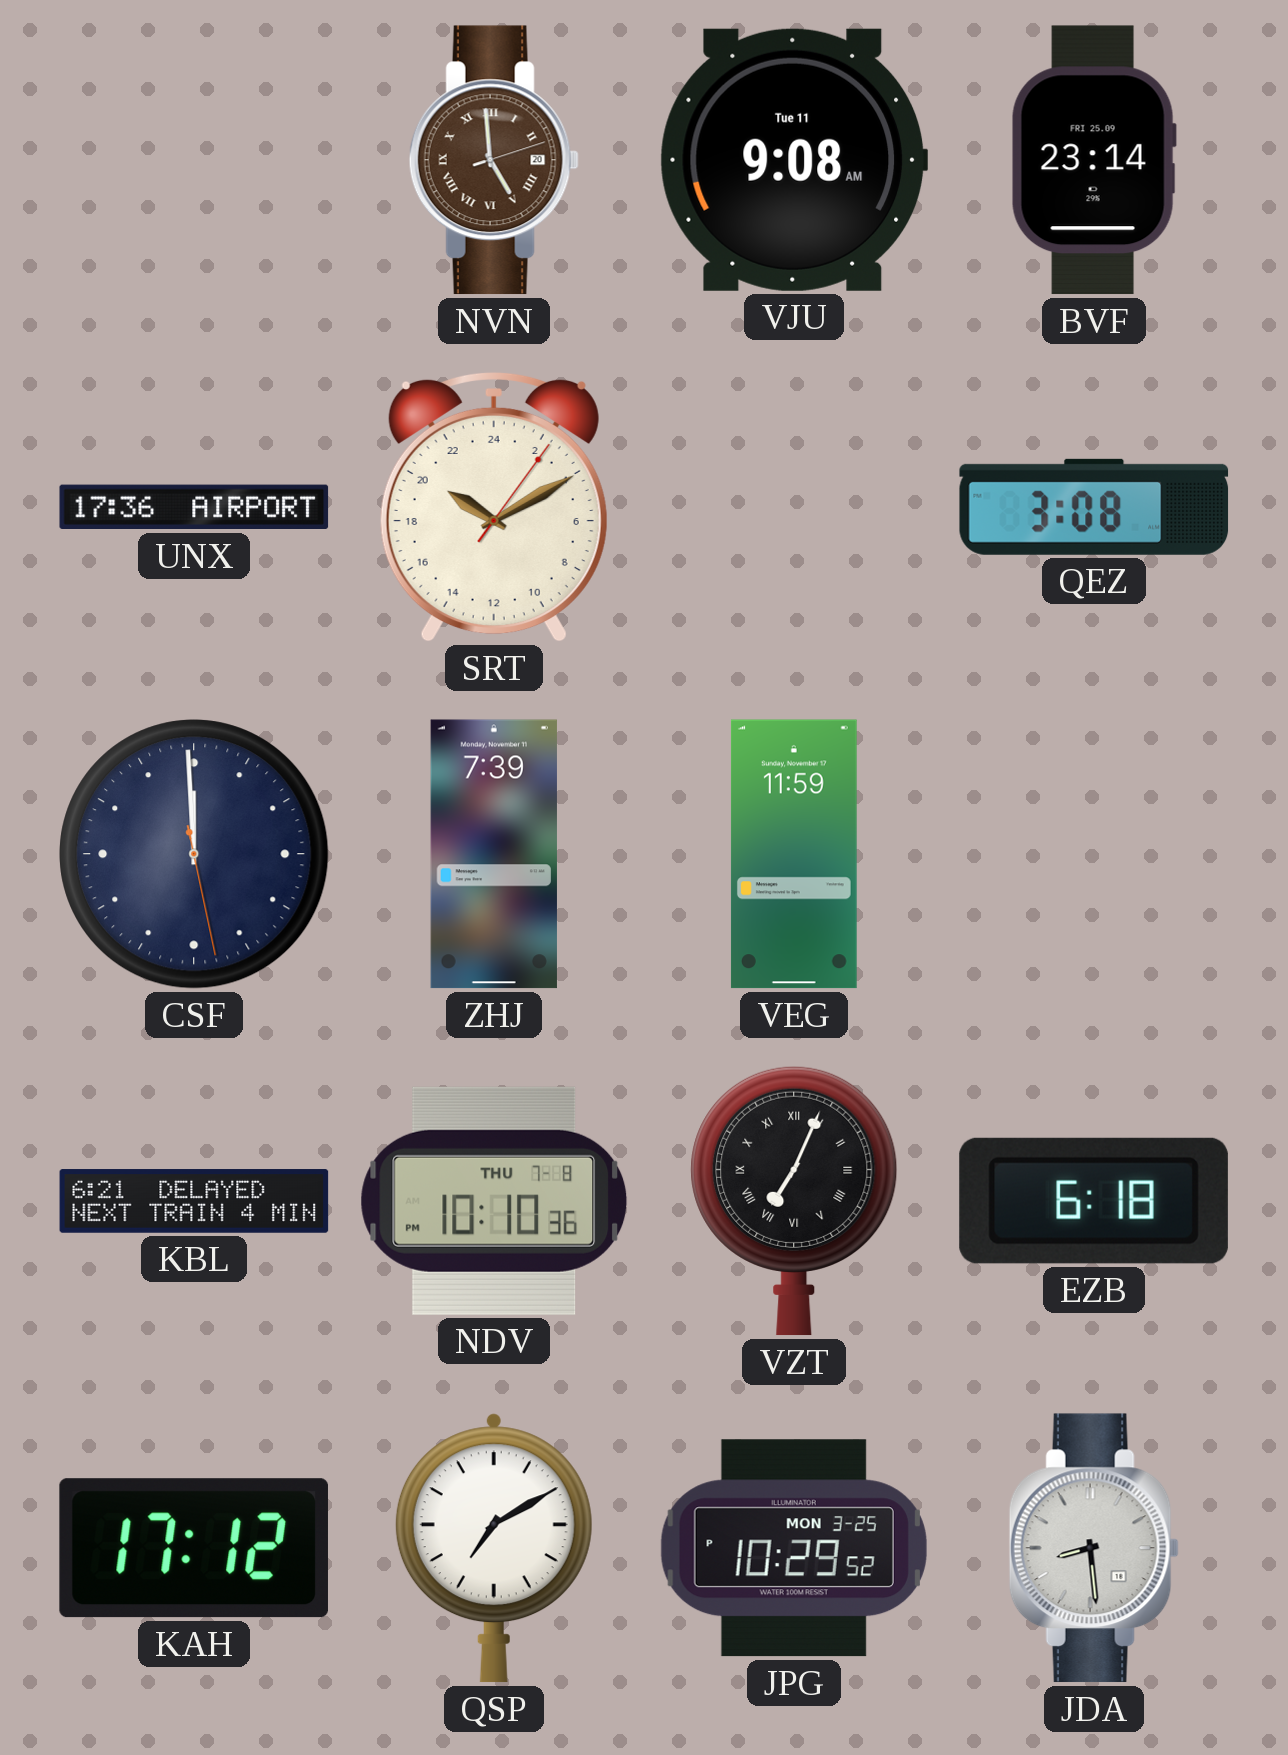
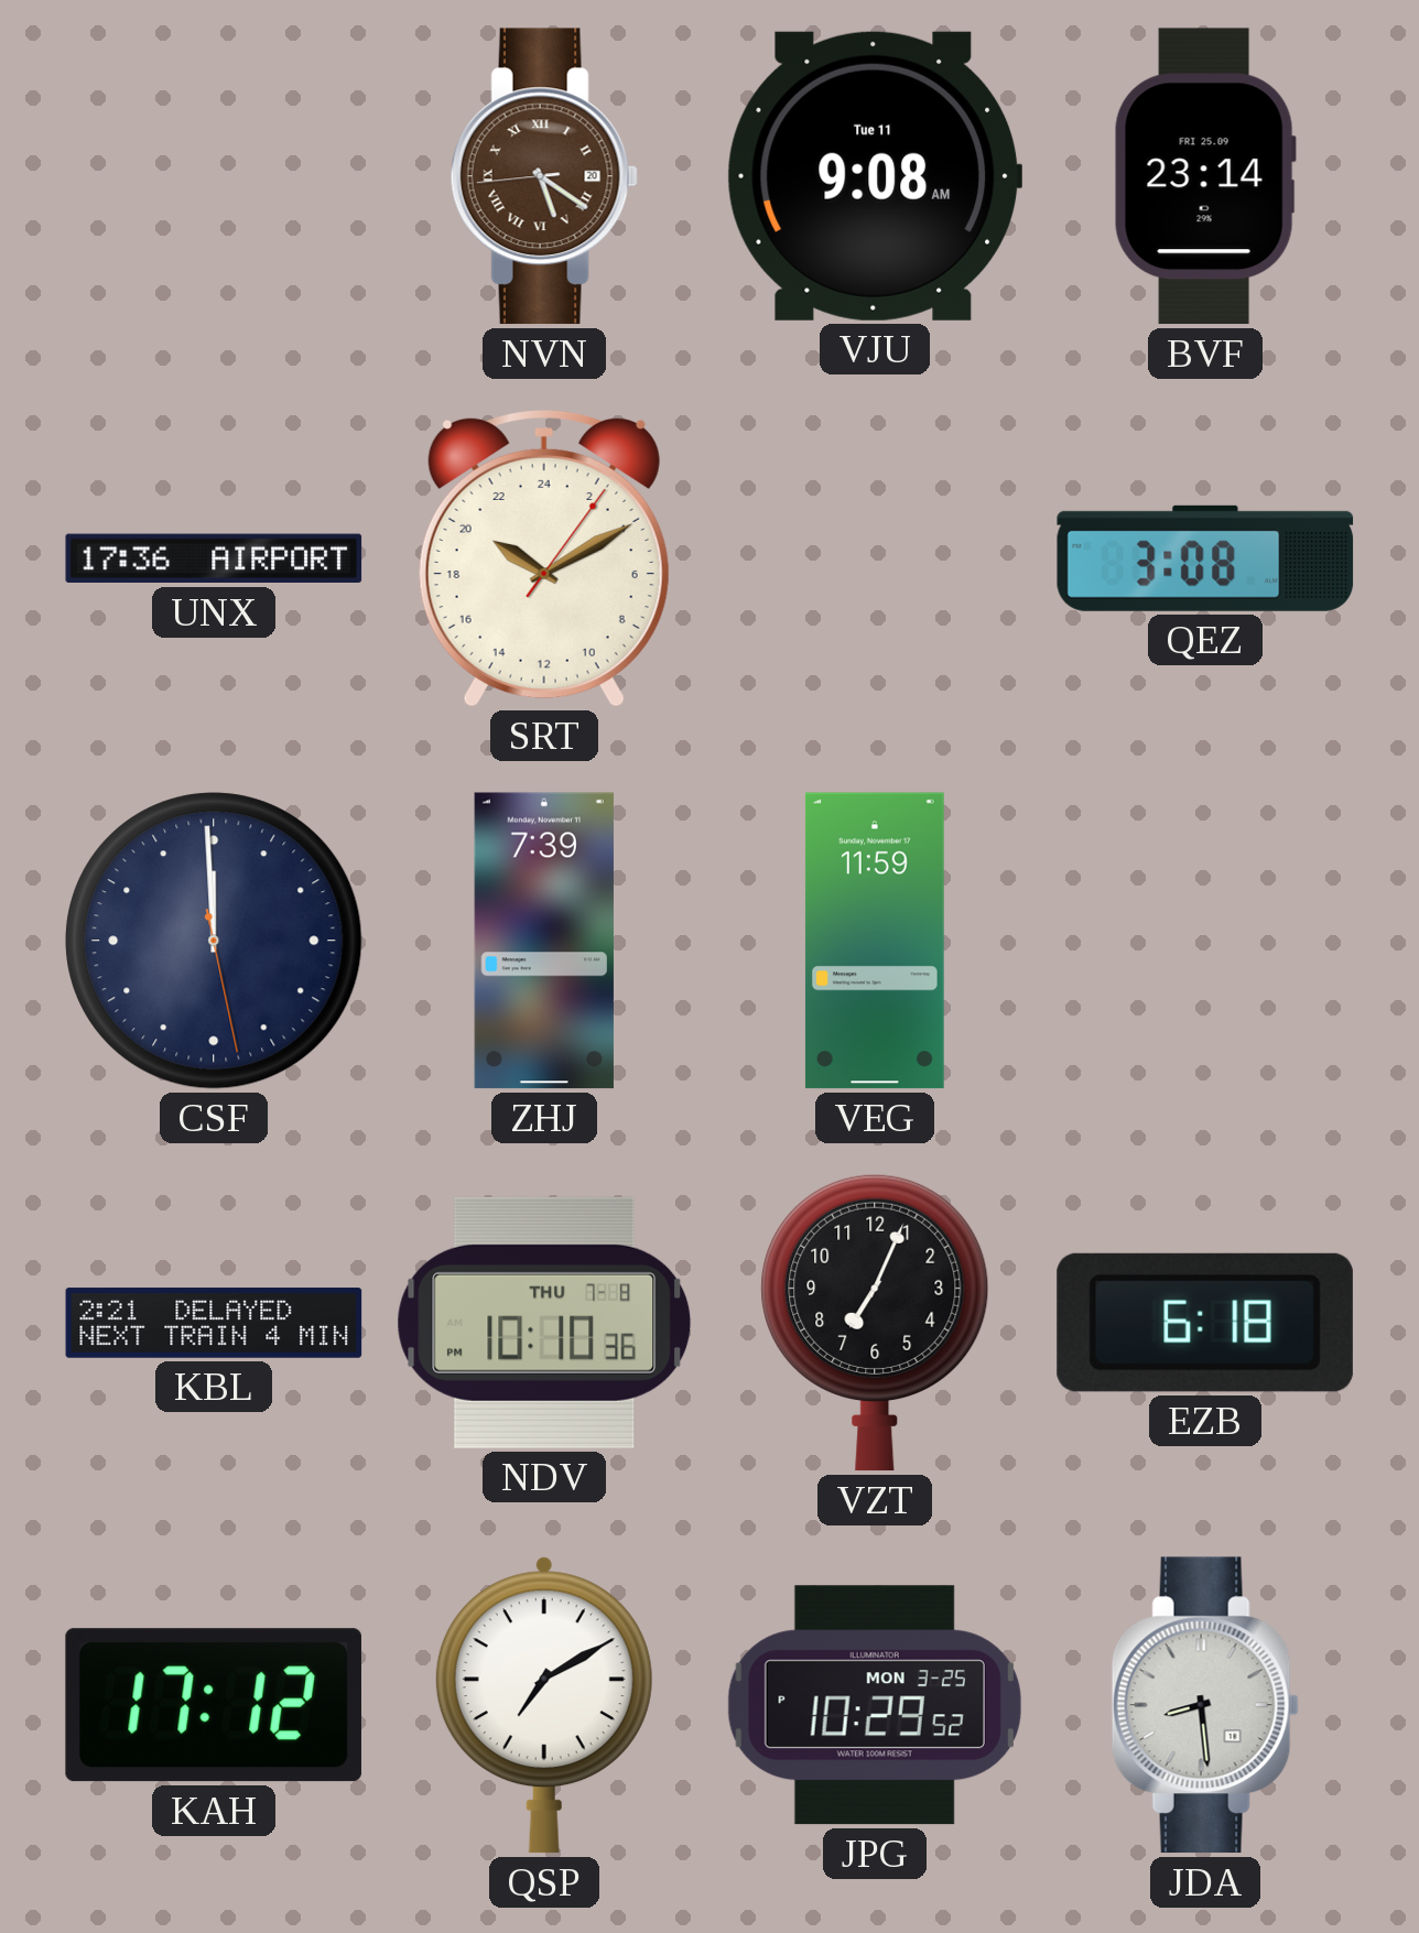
NVN: 4:59 -> 5:20
KBL: 6:21 -> 2:21
VZT numerals: Roman -> Arabic
